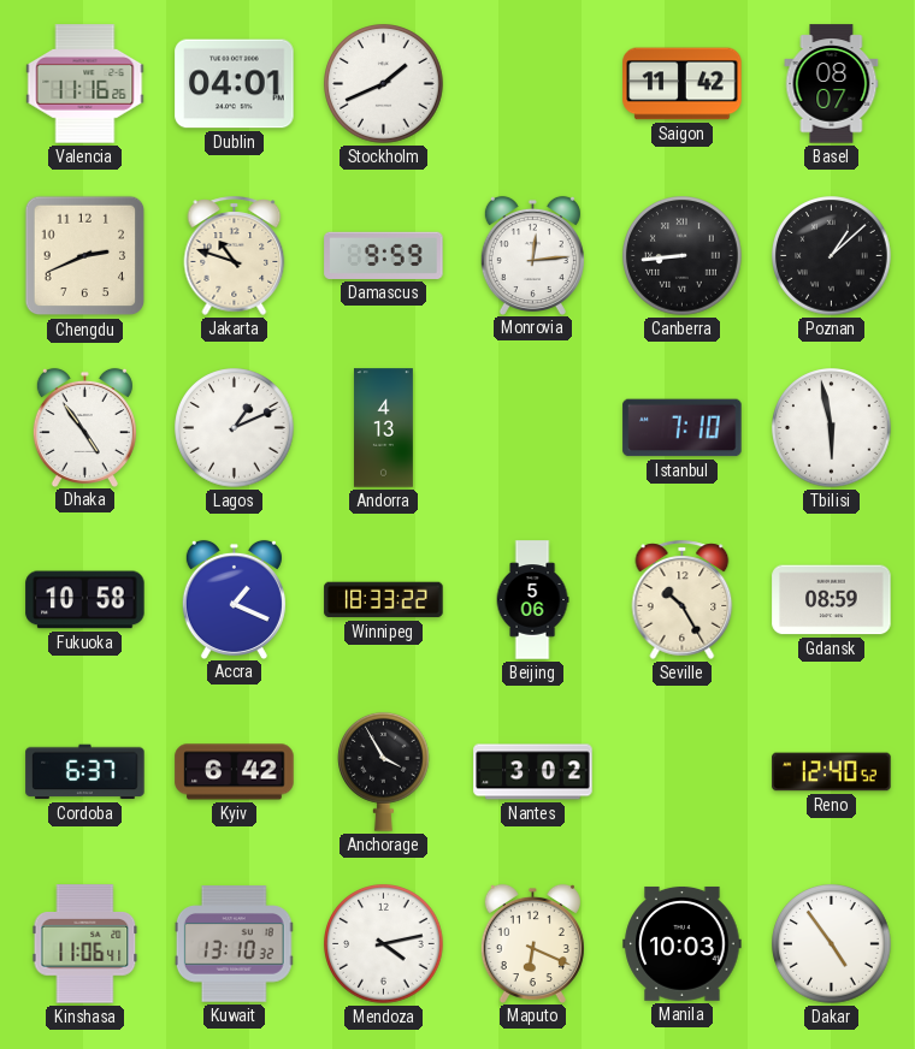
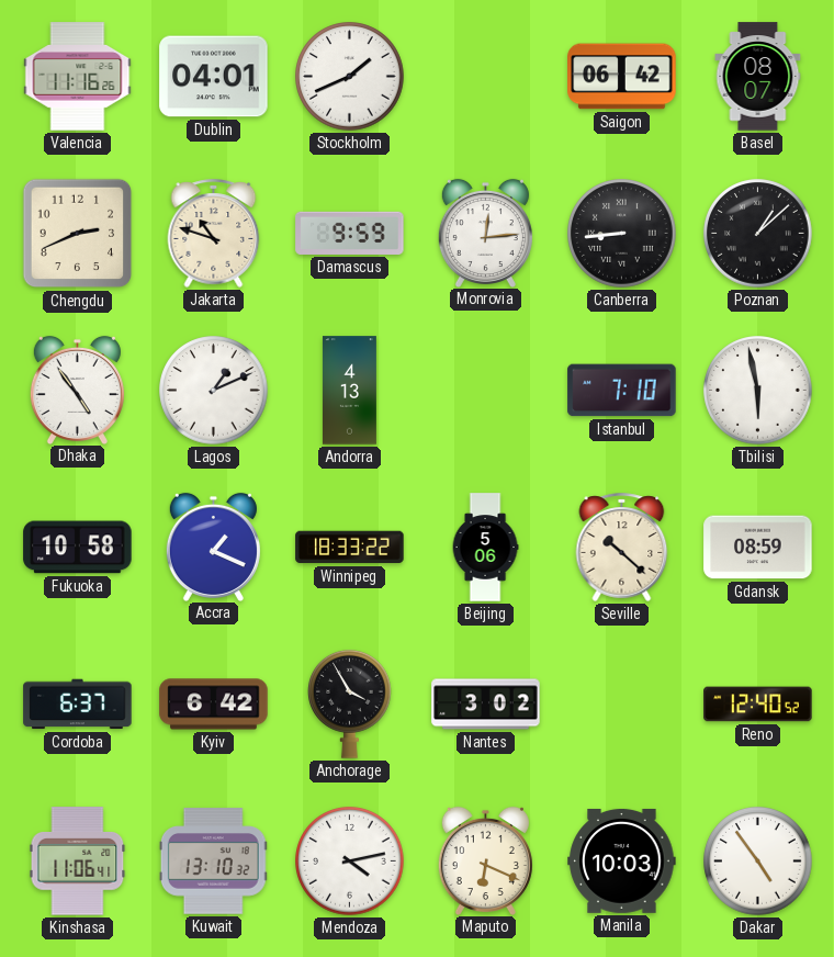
Saigon: 11:42 -> 06:42
Seville: 10:25 -> 10:22
